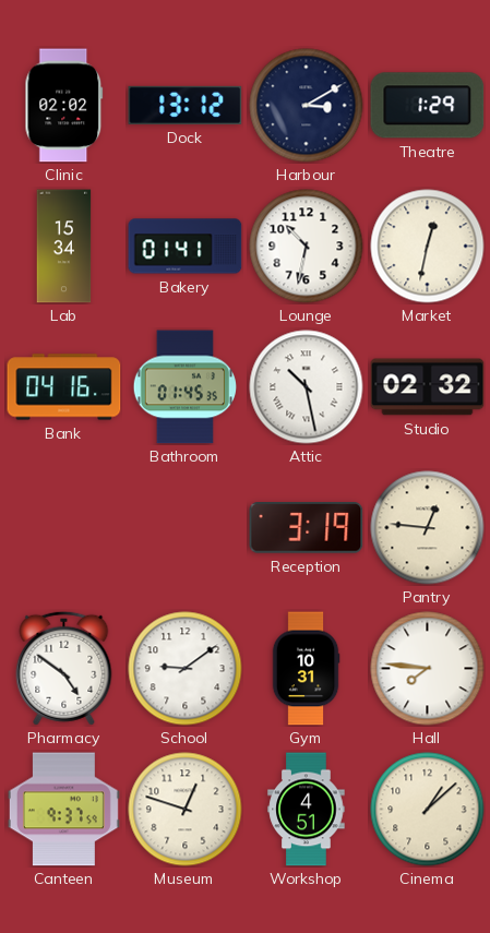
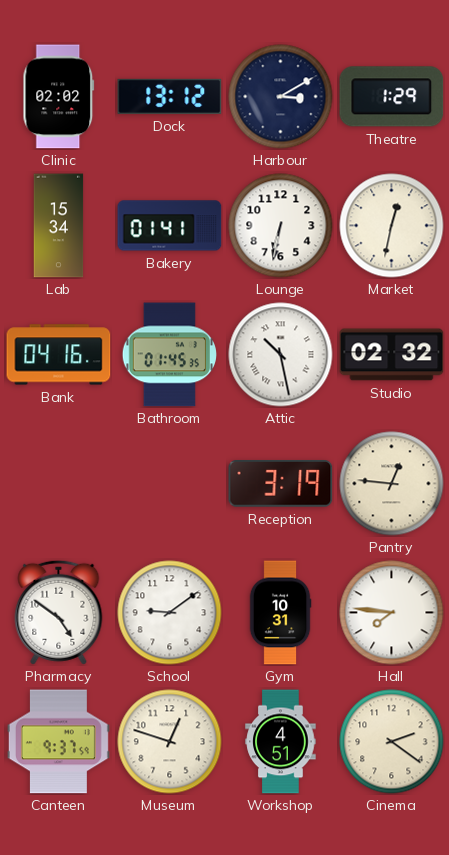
Lounge: 10:32 -> 6:32
Cinema: 1:08 -> 2:21
